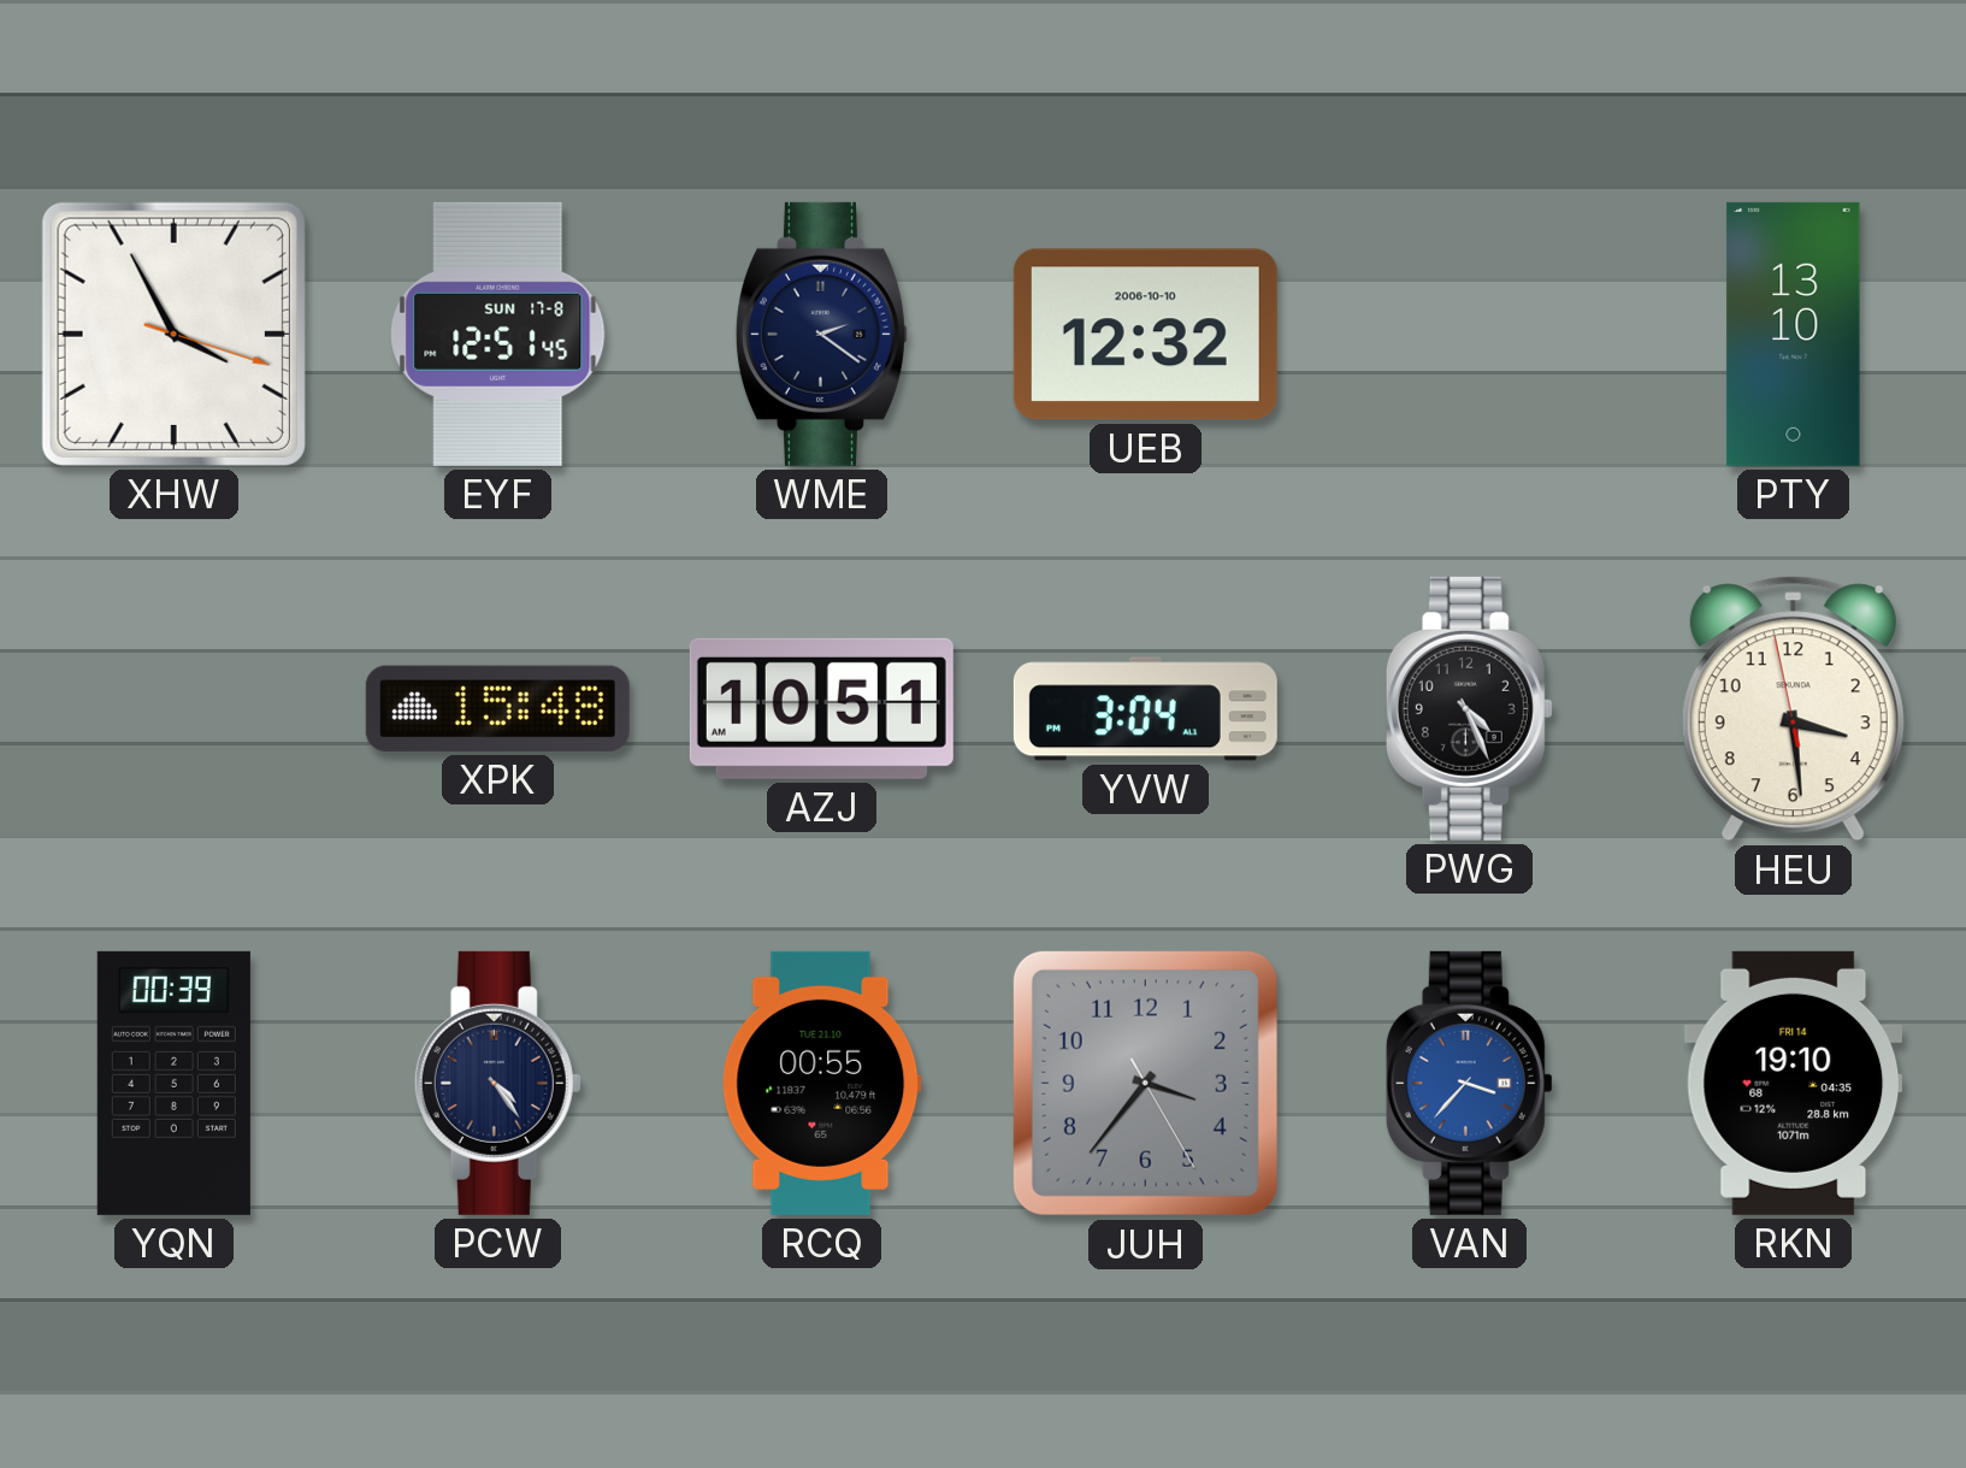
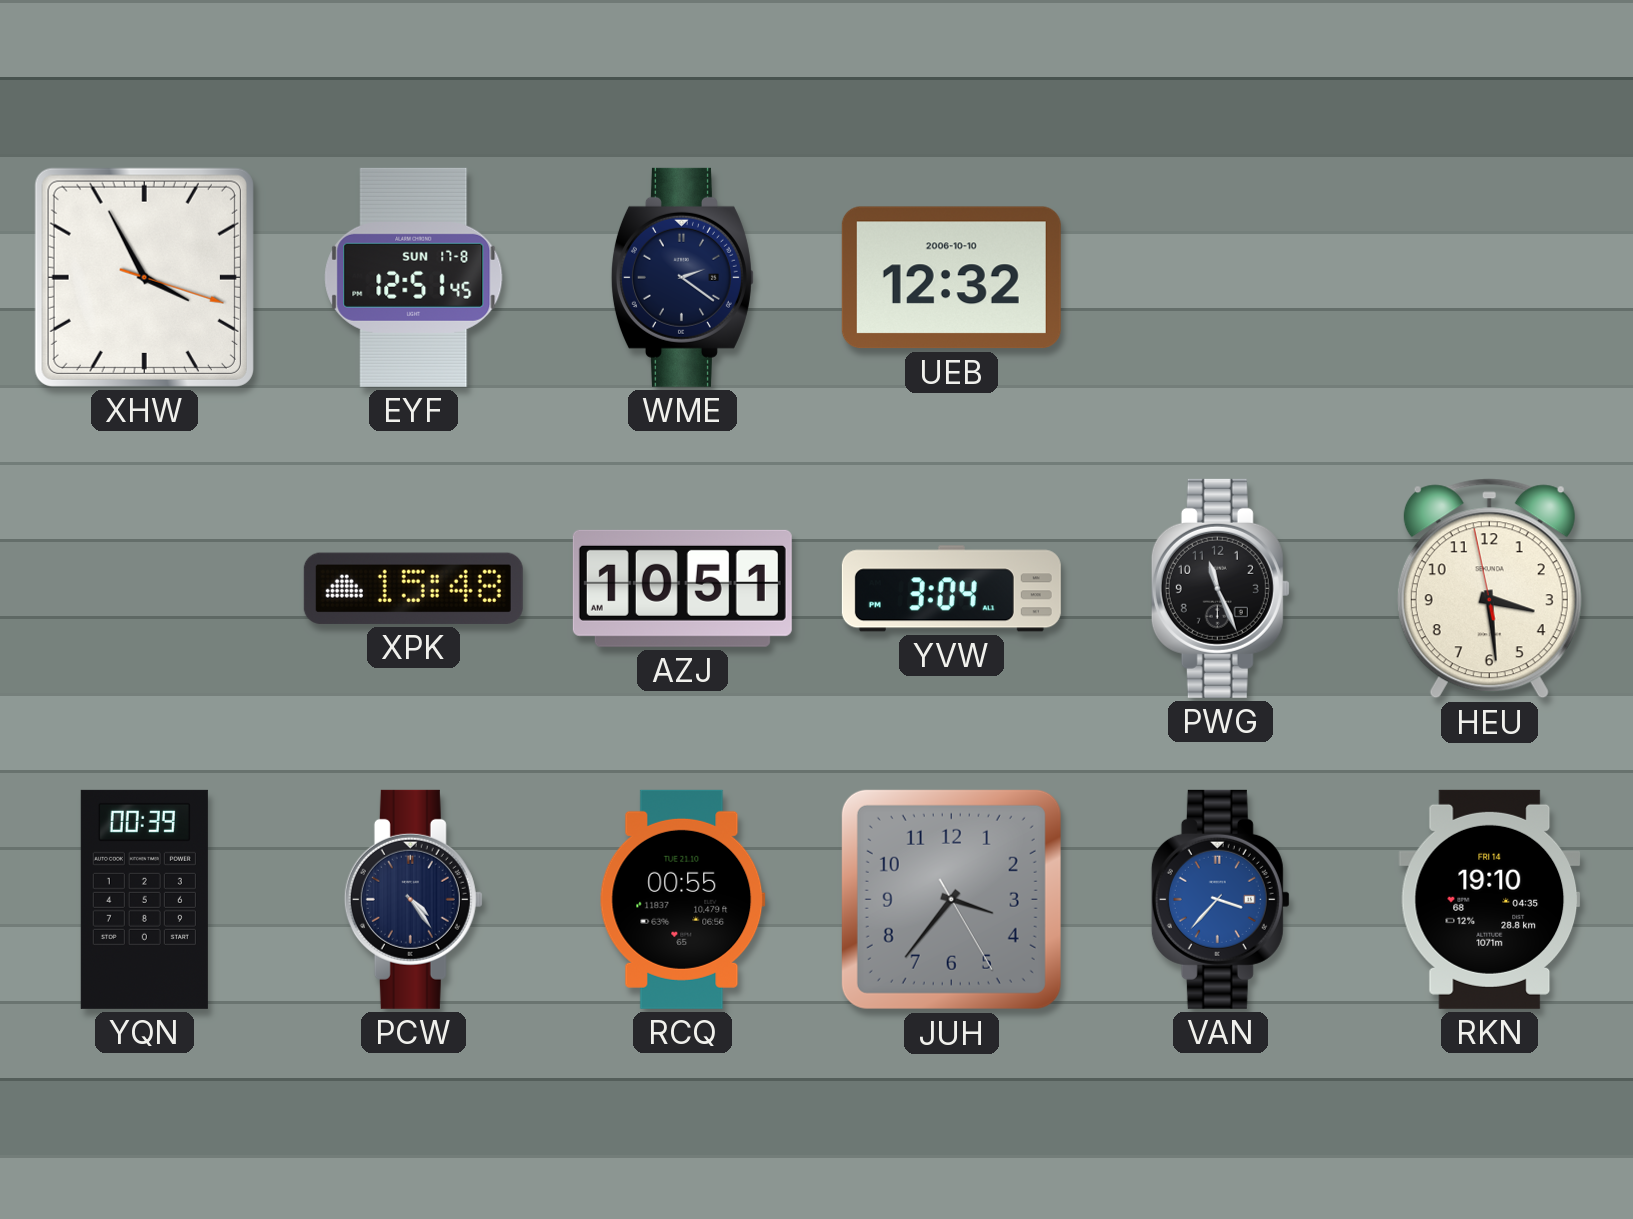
PTY: 13:10 -> none
PWG: 4:26 -> 11:26
